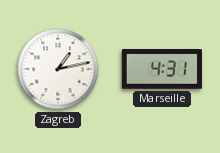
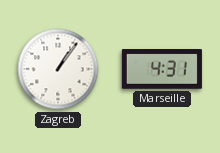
Zagreb: 1:13 -> 1:06
